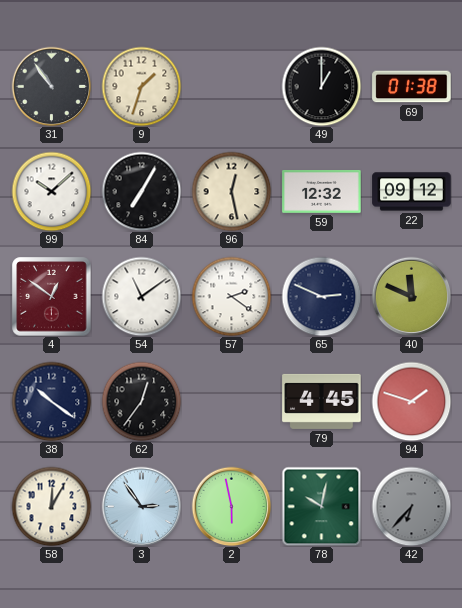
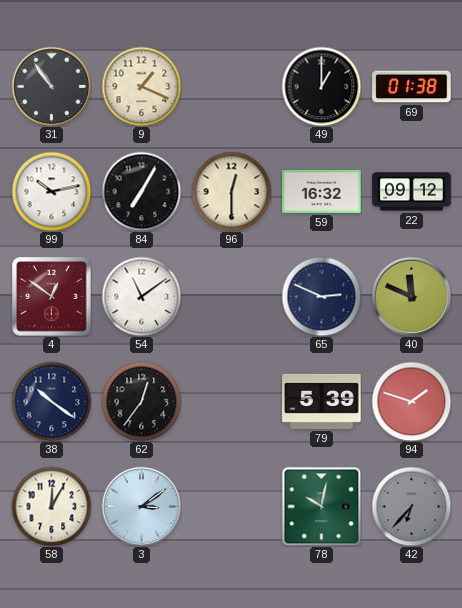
9: 1:33 -> 1:19
99: 10:08 -> 10:13
96: 12:28 -> 12:30
59: 12:32 -> 16:32
57: 2:21 -> none
79: 4:45 -> 5:39
3: 2:54 -> 3:09
2: 5:58 -> none
